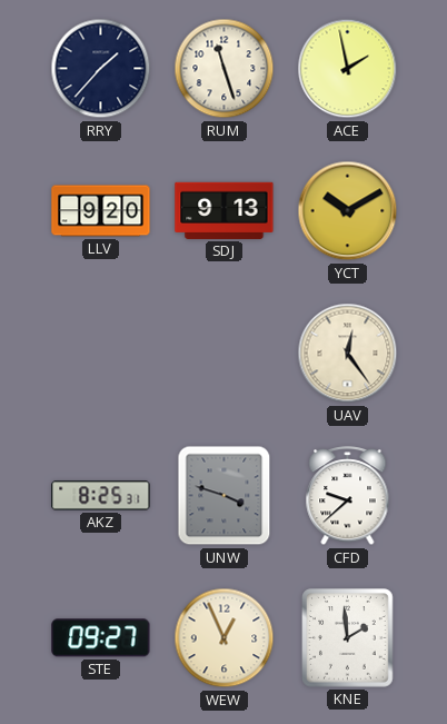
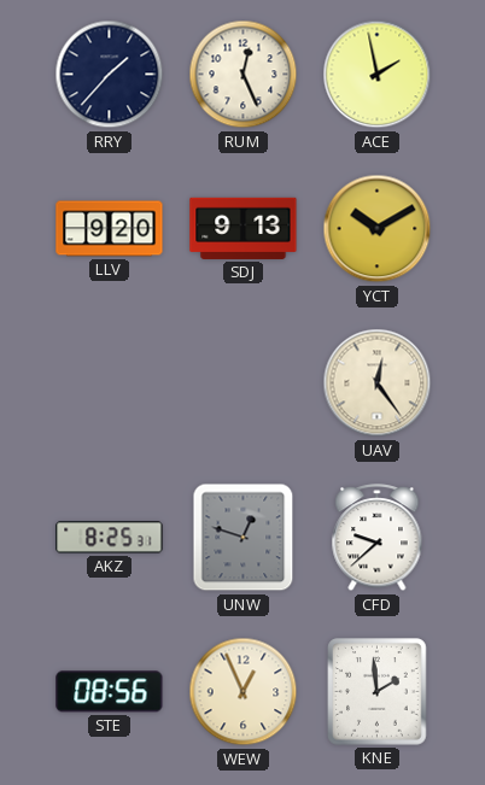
RUM: 11:27 -> 12:26
UNW: 3:48 -> 12:48
STE: 09:27 -> 08:56
